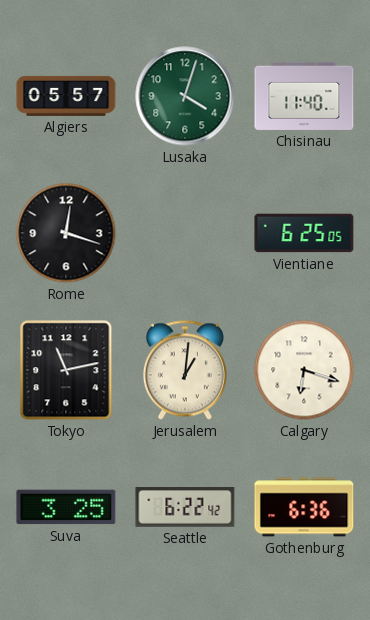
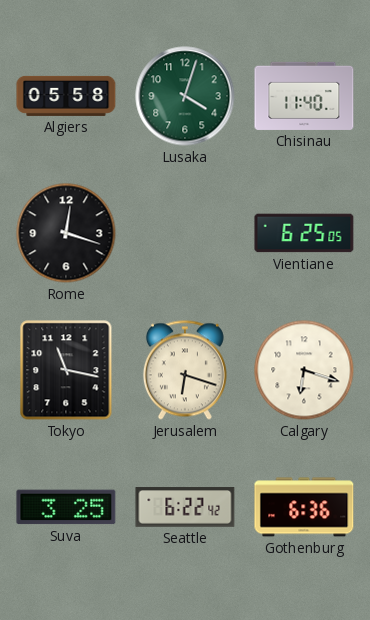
Algiers: 05:57 -> 05:58
Tokyo: 11:13 -> 11:17
Jerusalem: 1:01 -> 6:18
